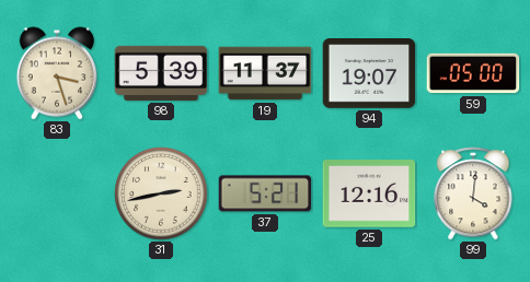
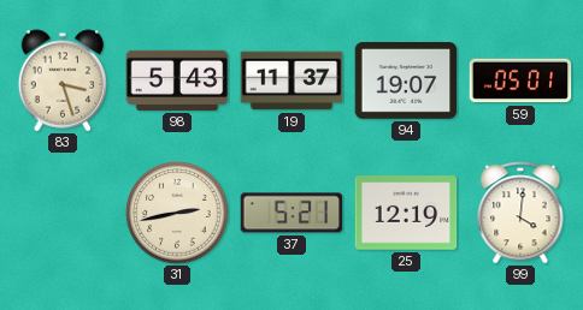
98: 5:39 -> 5:43
59: 05:00 -> 05:01
25: 12:16 -> 12:19
